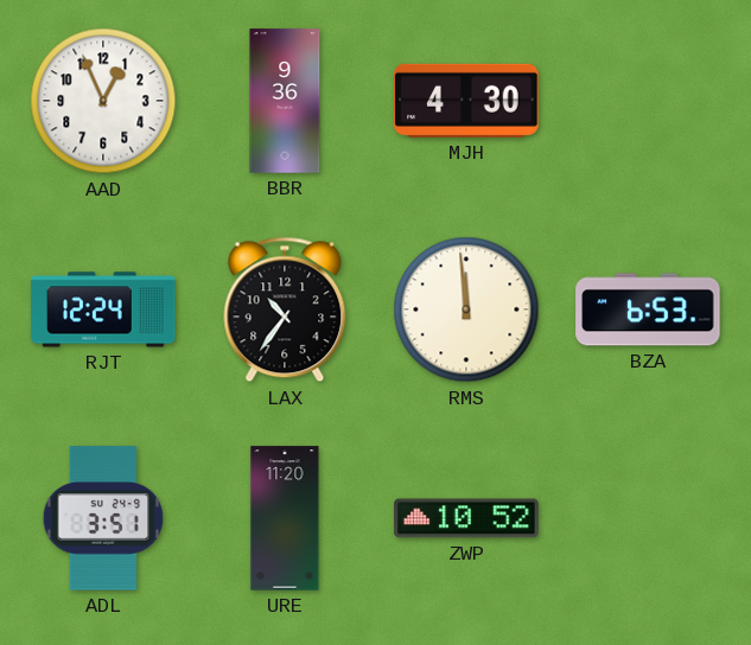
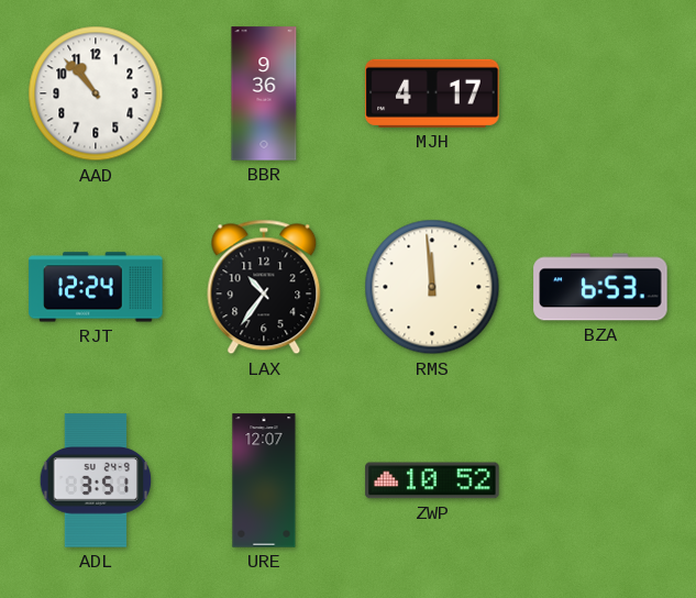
AAD: 12:56 -> 10:53
MJH: 4:30 -> 4:17
URE: 11:20 -> 12:07
